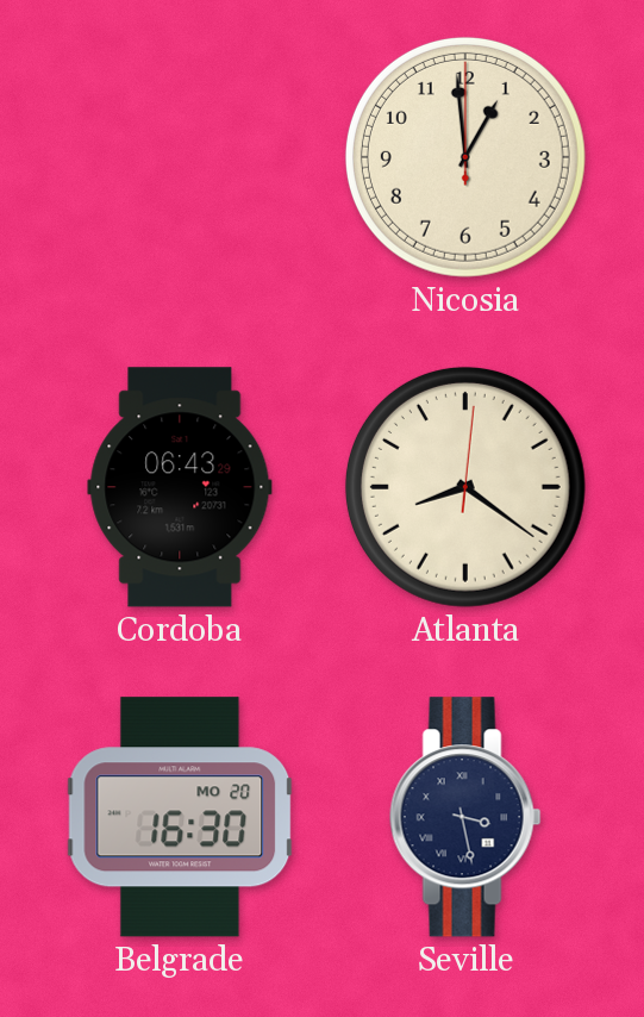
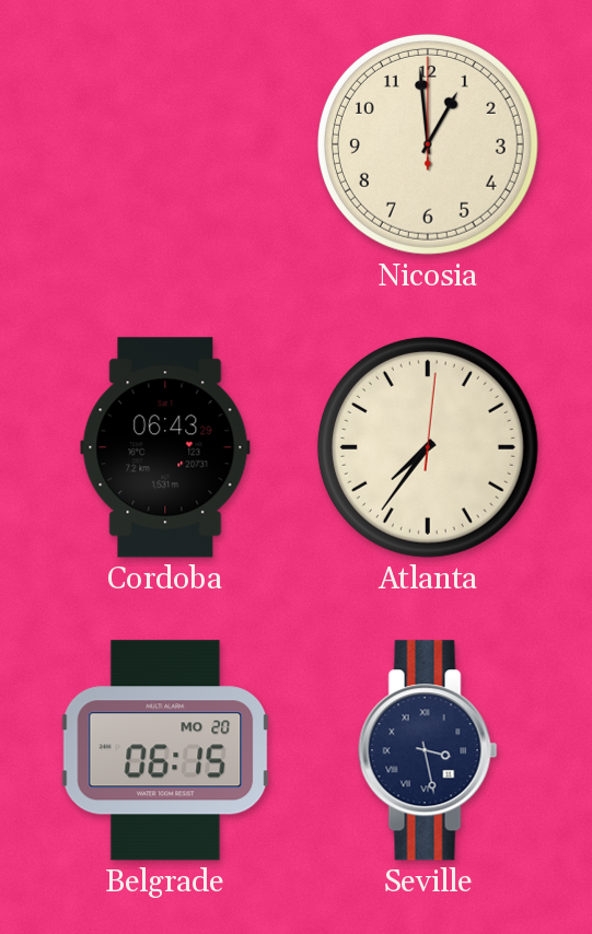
Atlanta: 8:21 -> 7:36
Belgrade: 16:30 -> 06:15
